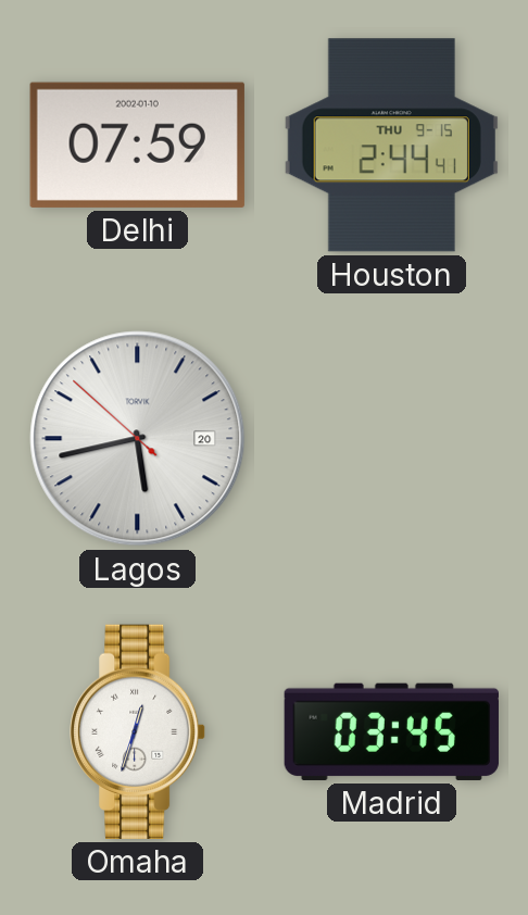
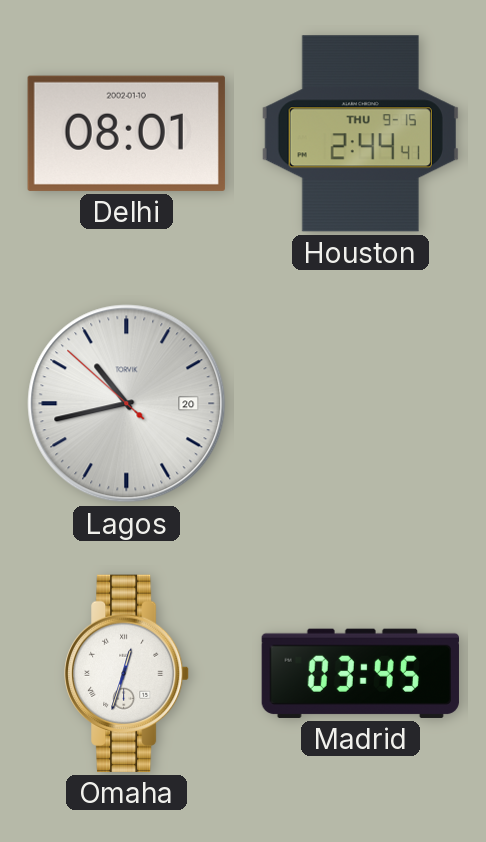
Delhi: 07:59 -> 08:01
Lagos: 5:42 -> 10:42
